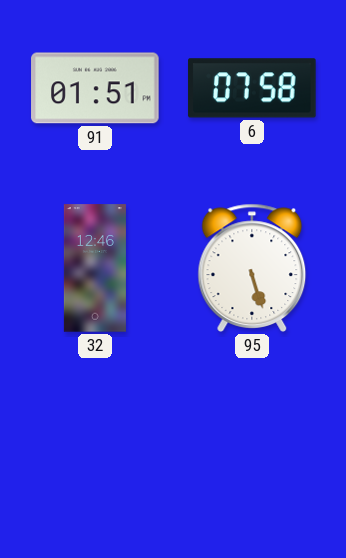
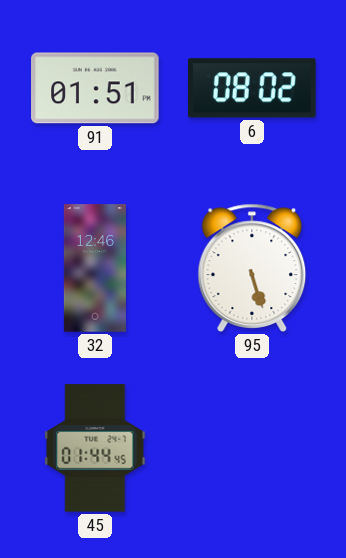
6: 07:58 -> 08:02
45: none -> 01:44
